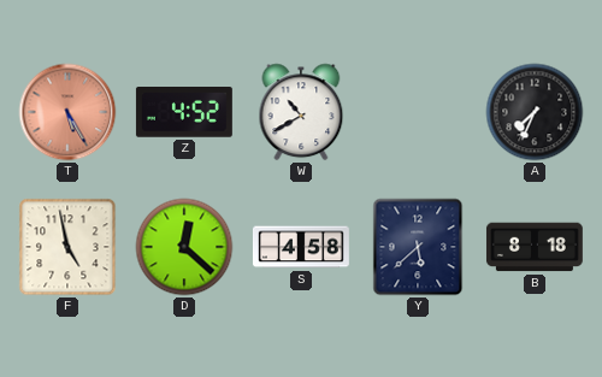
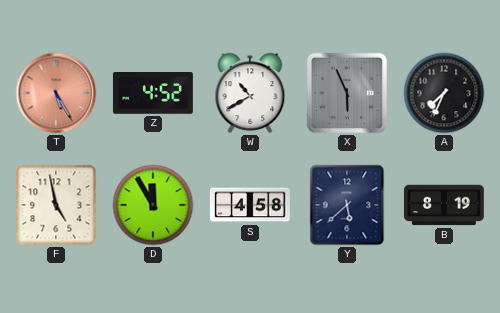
X: none -> 5:56
D: 12:22 -> 11:55
B: 8:18 -> 8:19
